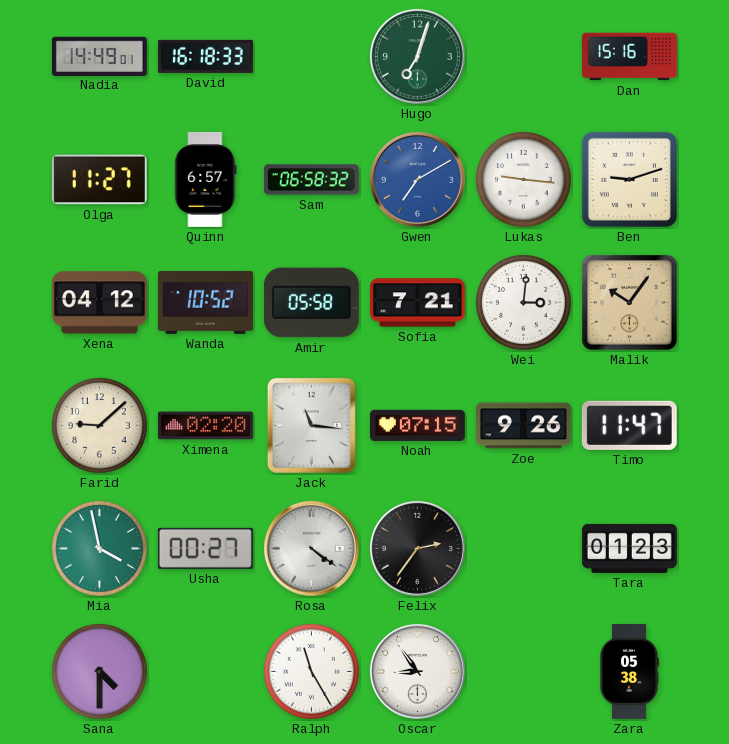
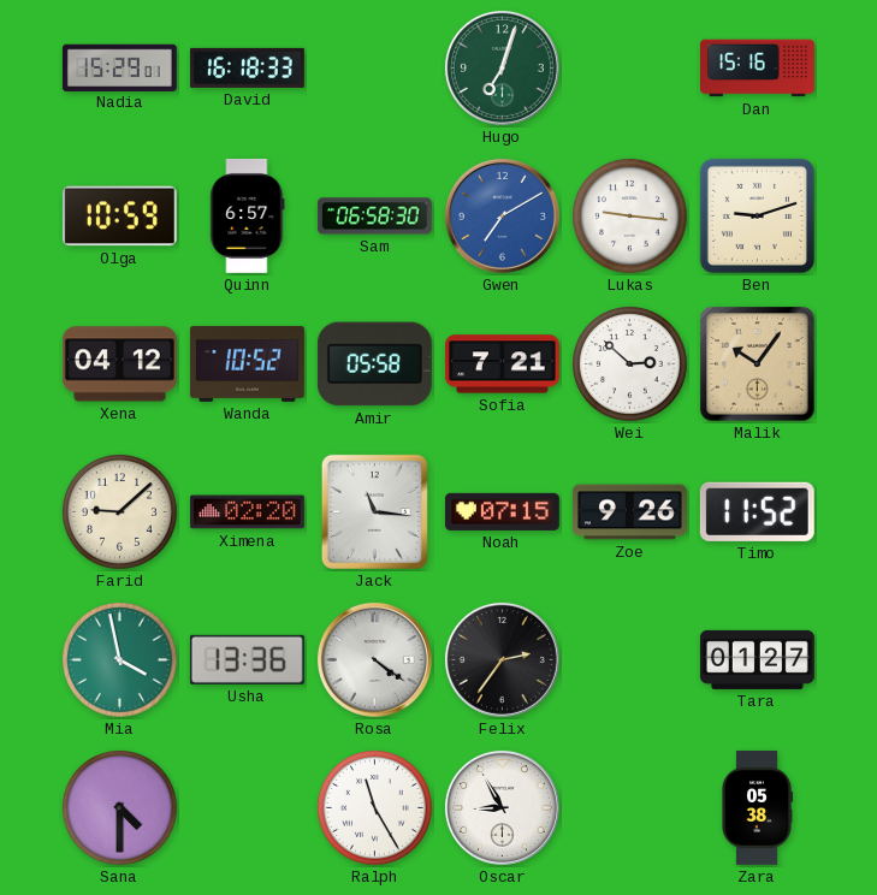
Nadia: 14:49 -> 15:29
Olga: 11:27 -> 10:59
Sam: 06:58:32 -> 06:58:30
Wei: 3:01 -> 2:52
Timo: 11:47 -> 11:52
Usha: 00:27 -> 13:36
Tara: 01:23 -> 01:27
Oscar: 8:54 -> 8:55
